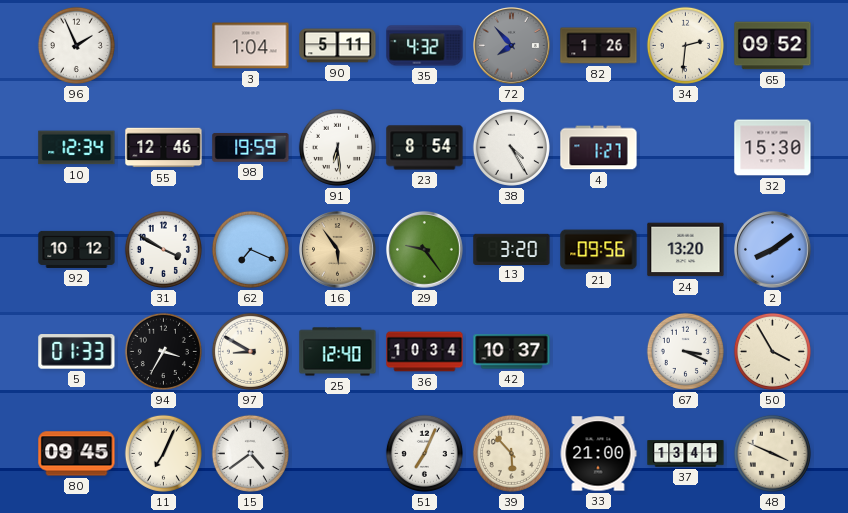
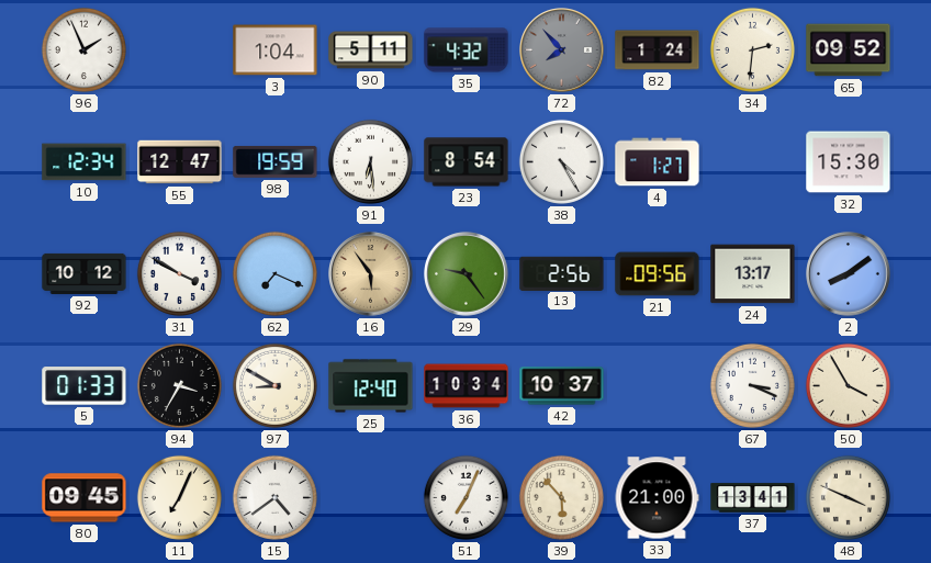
82: 1:26 -> 1:24
55: 12:46 -> 12:47
13: 3:20 -> 2:56
24: 13:20 -> 13:17
